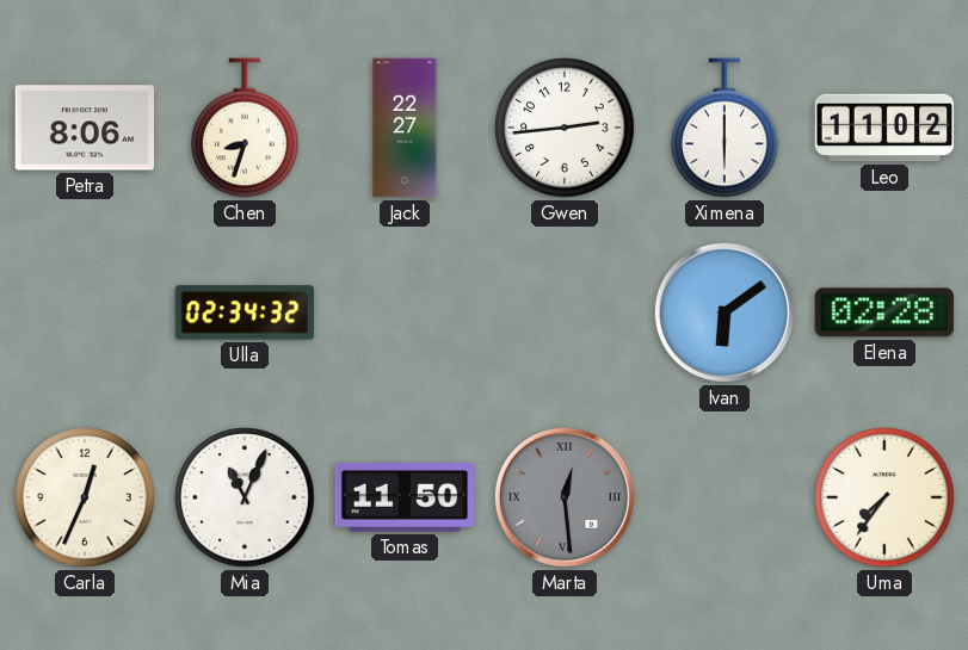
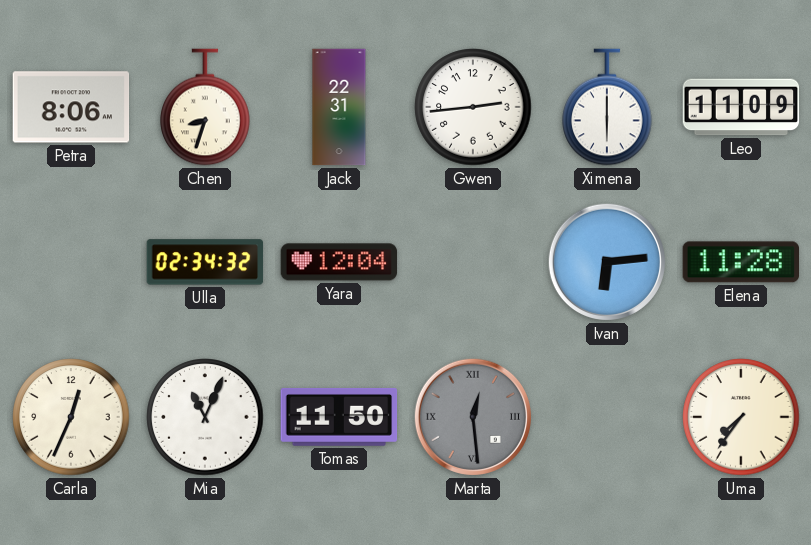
Jack: 22:27 -> 22:31
Leo: 11:02 -> 11:09
Yara: none -> 12:04
Ivan: 6:09 -> 6:14
Elena: 02:28 -> 11:28
